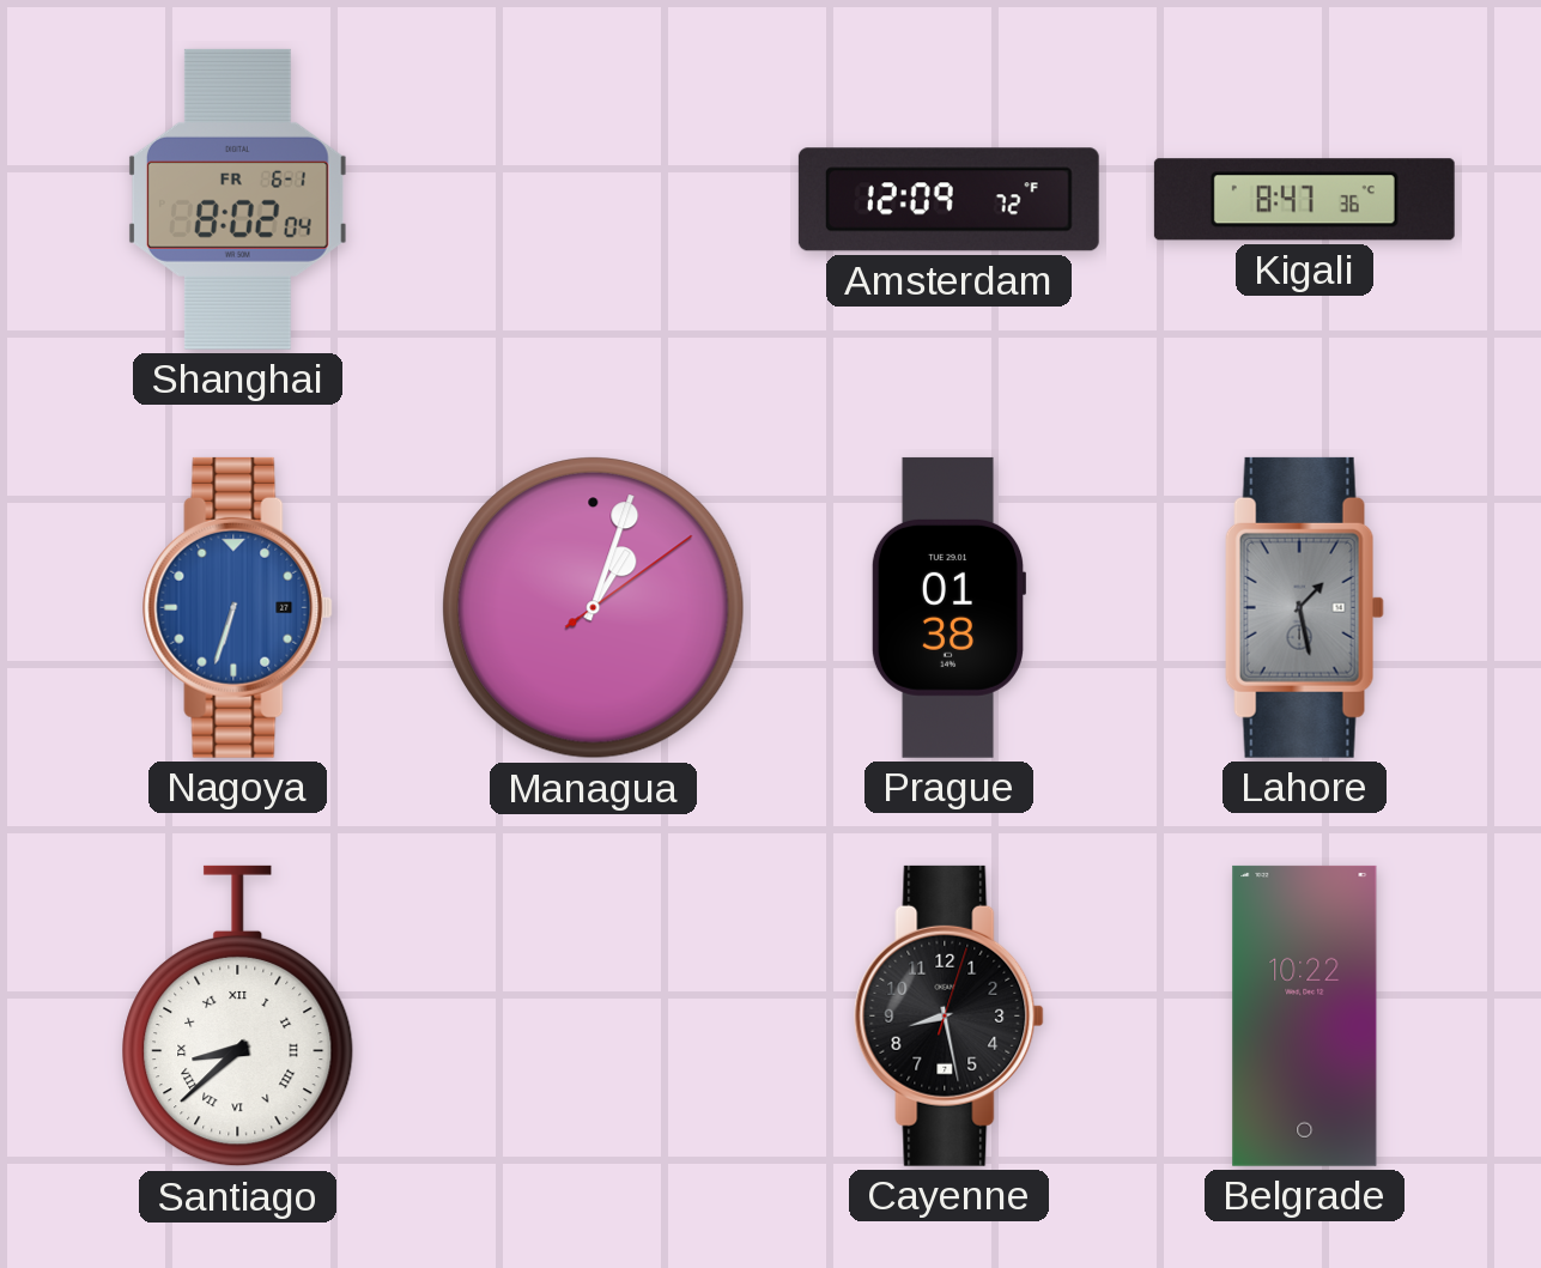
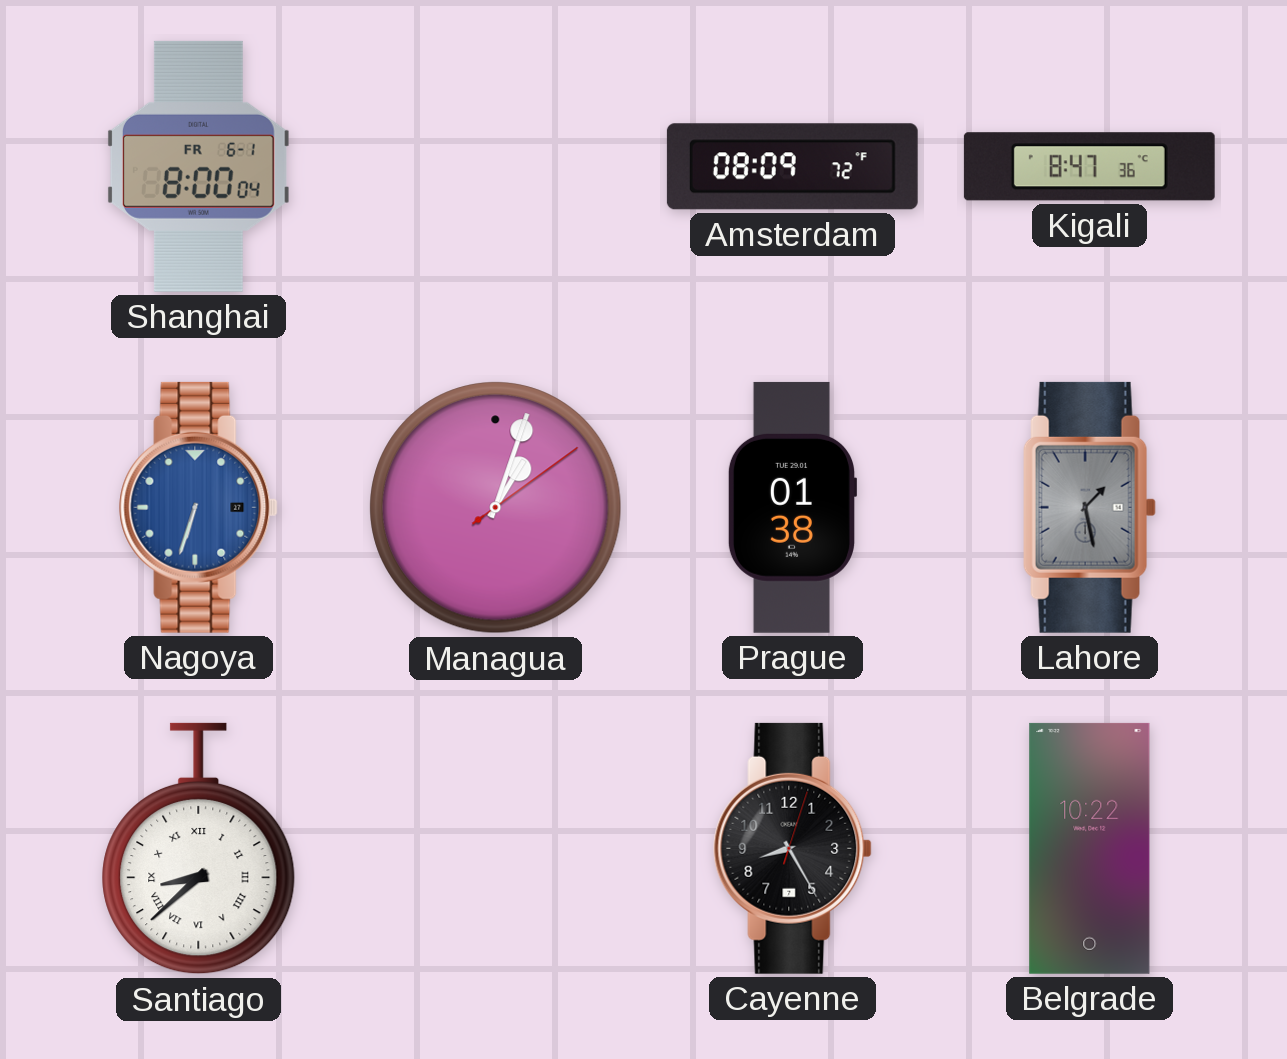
Shanghai: 8:02 -> 8:00
Amsterdam: 12:09 -> 08:09
Cayenne: 8:28 -> 8:25
